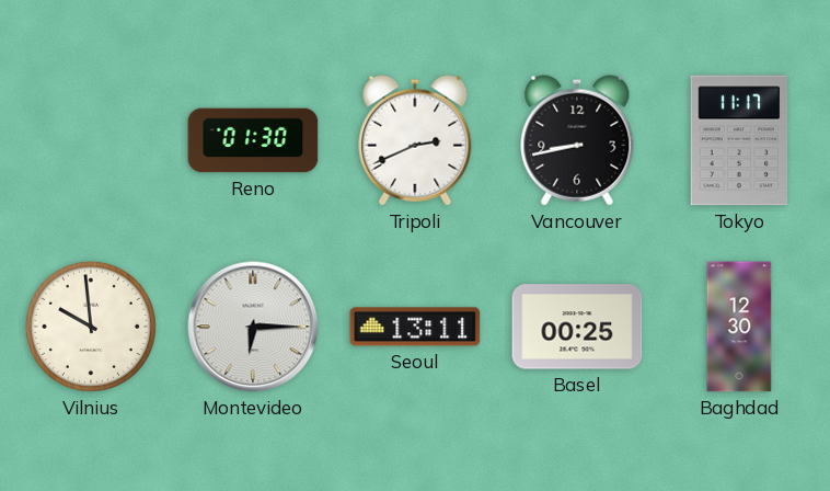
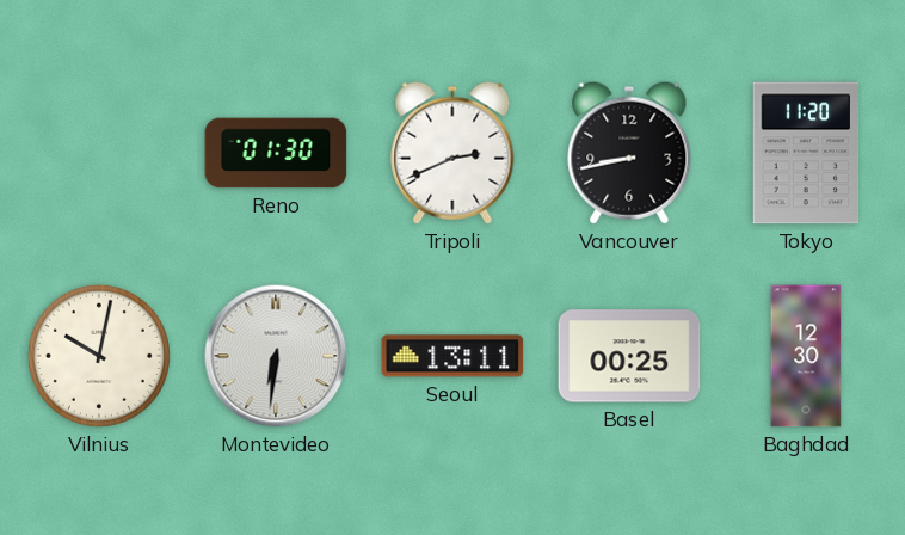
Tokyo: 11:17 -> 11:20
Vilnius: 9:59 -> 10:02
Montevideo: 6:15 -> 6:31
